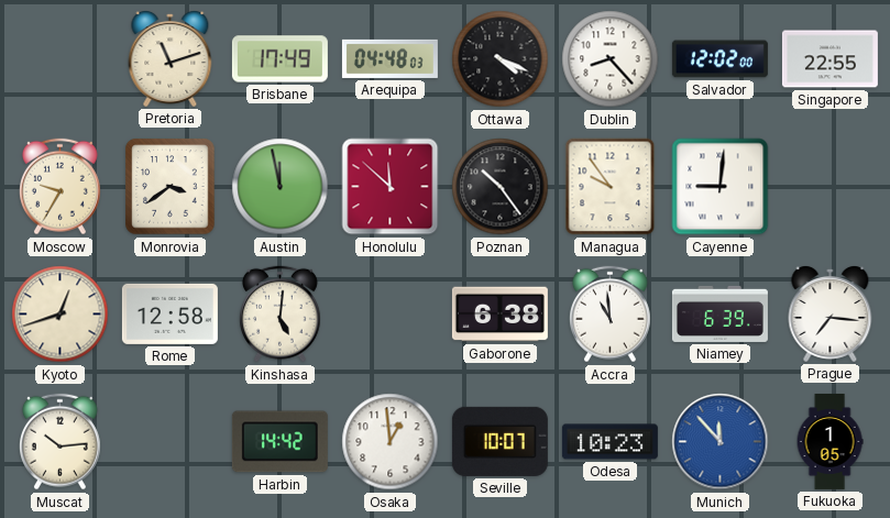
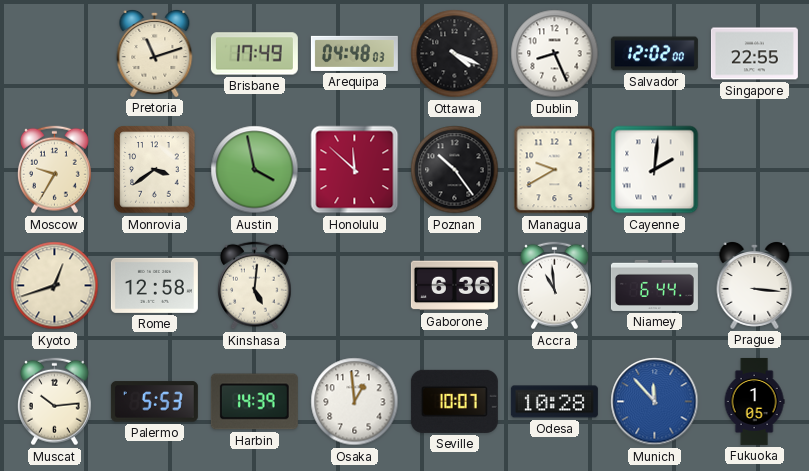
Dublin: 8:23 -> 8:26
Austin: 11:58 -> 3:58
Managua: 9:54 -> 9:40
Cayenne: 9:01 -> 2:01
Gaborone: 6:38 -> 6:36
Niamey: 6:39 -> 6:44
Prague: 7:16 -> 3:16
Palermo: none -> 5:53
Harbin: 14:42 -> 14:39
Odesa: 10:23 -> 10:28
